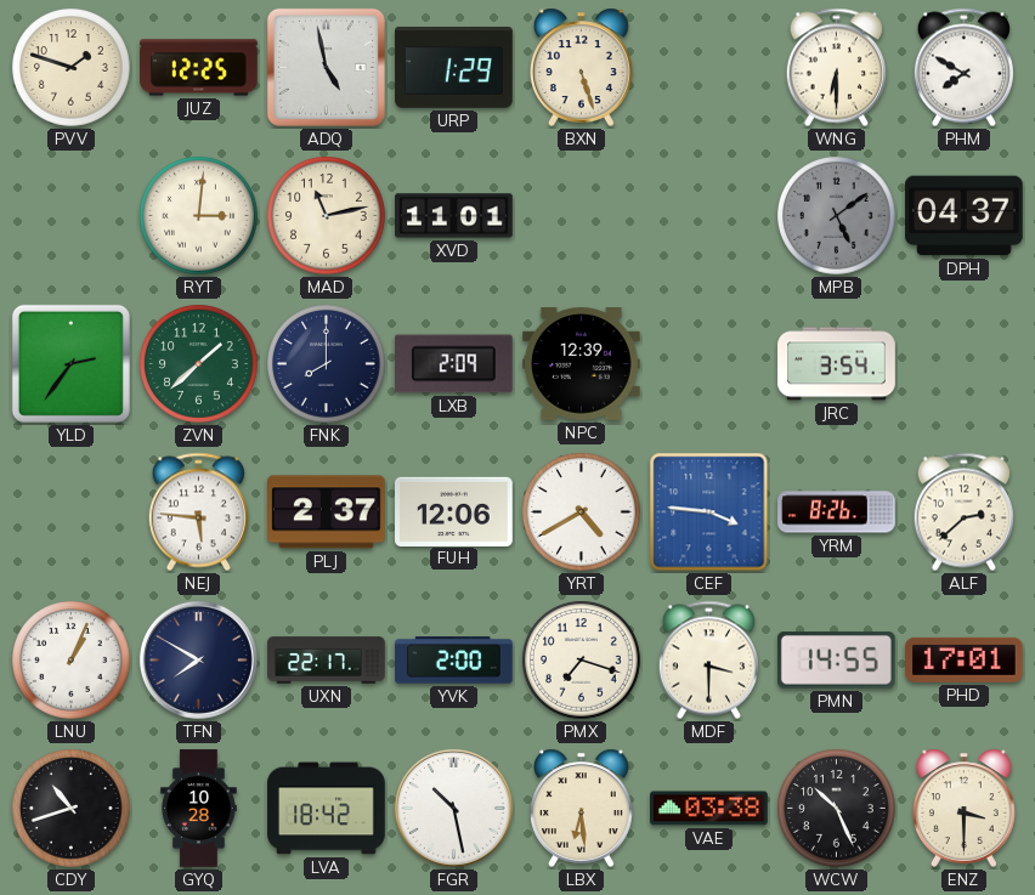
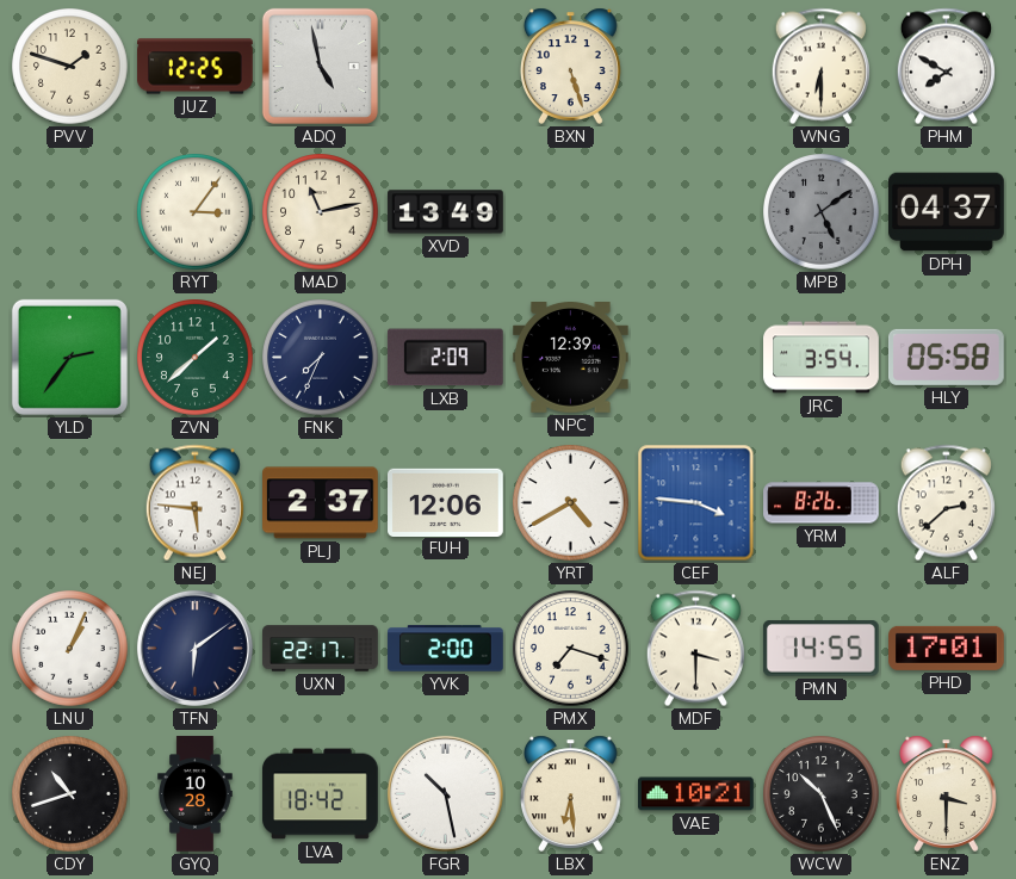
URP: 1:29 -> none
RYT: 3:01 -> 3:06
XVD: 11:01 -> 13:49
FNK: 8:00 -> 7:34
HLY: none -> 05:58
TFN: 7:50 -> 6:09
VAE: 03:38 -> 10:21
